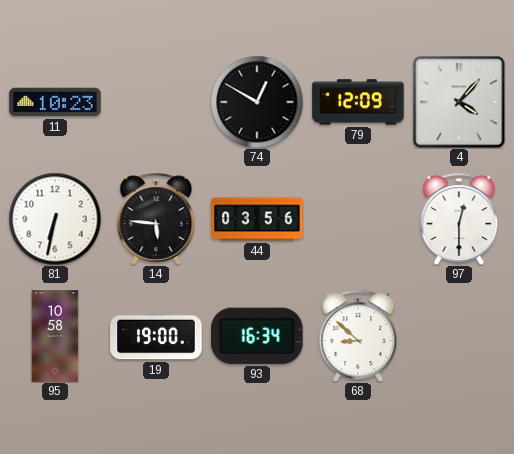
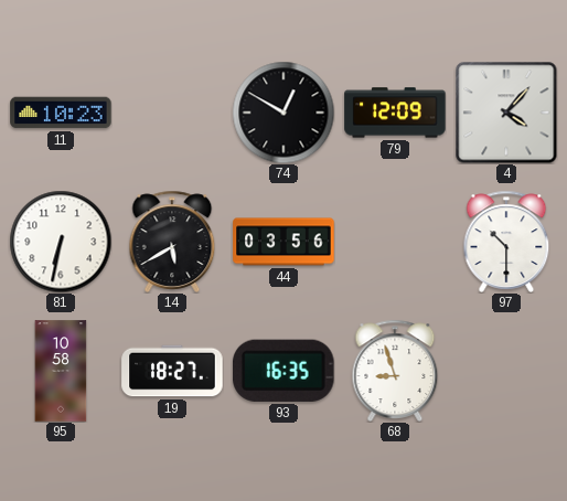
14: 5:46 -> 5:40
97: 12:30 -> 10:30
19: 19:00 -> 18:27
93: 16:34 -> 16:35
68: 8:52 -> 8:57
